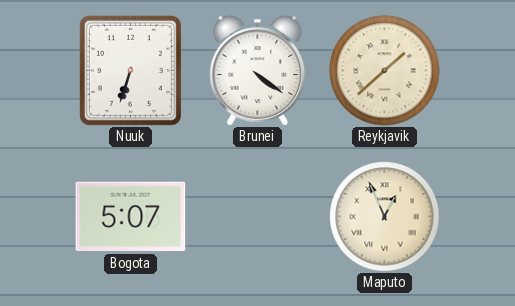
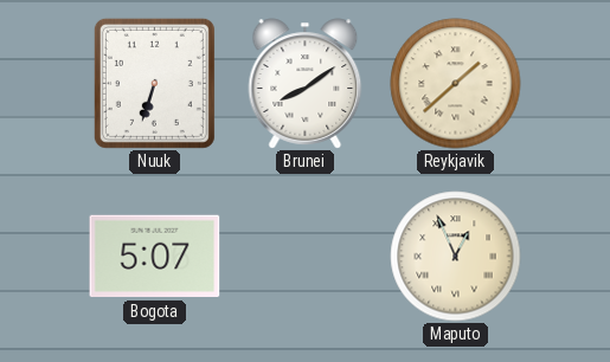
Brunei: 4:21 -> 8:09
